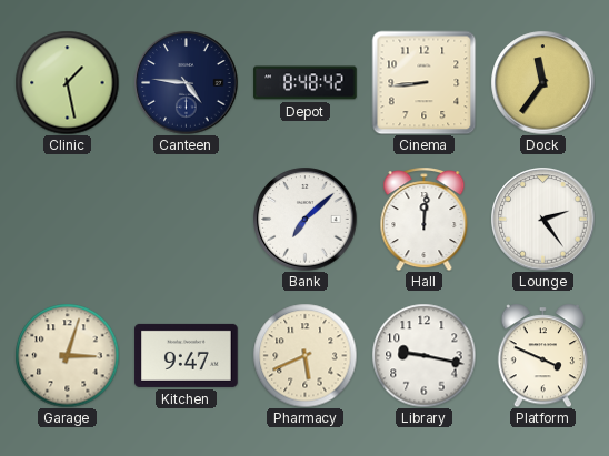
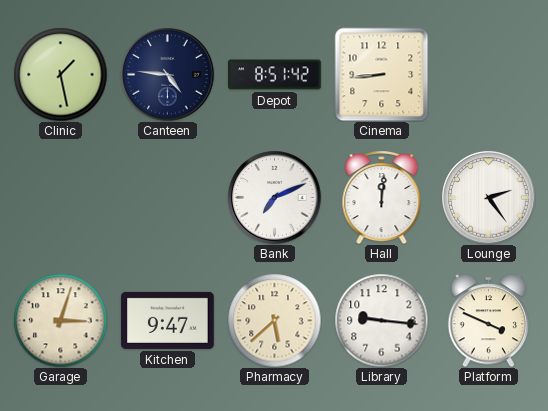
Depot: 8:48 -> 8:51
Dock: 11:36 -> none
Bank: 7:08 -> 7:11
Pharmacy: 5:41 -> 5:38
Library: 9:17 -> 9:16
